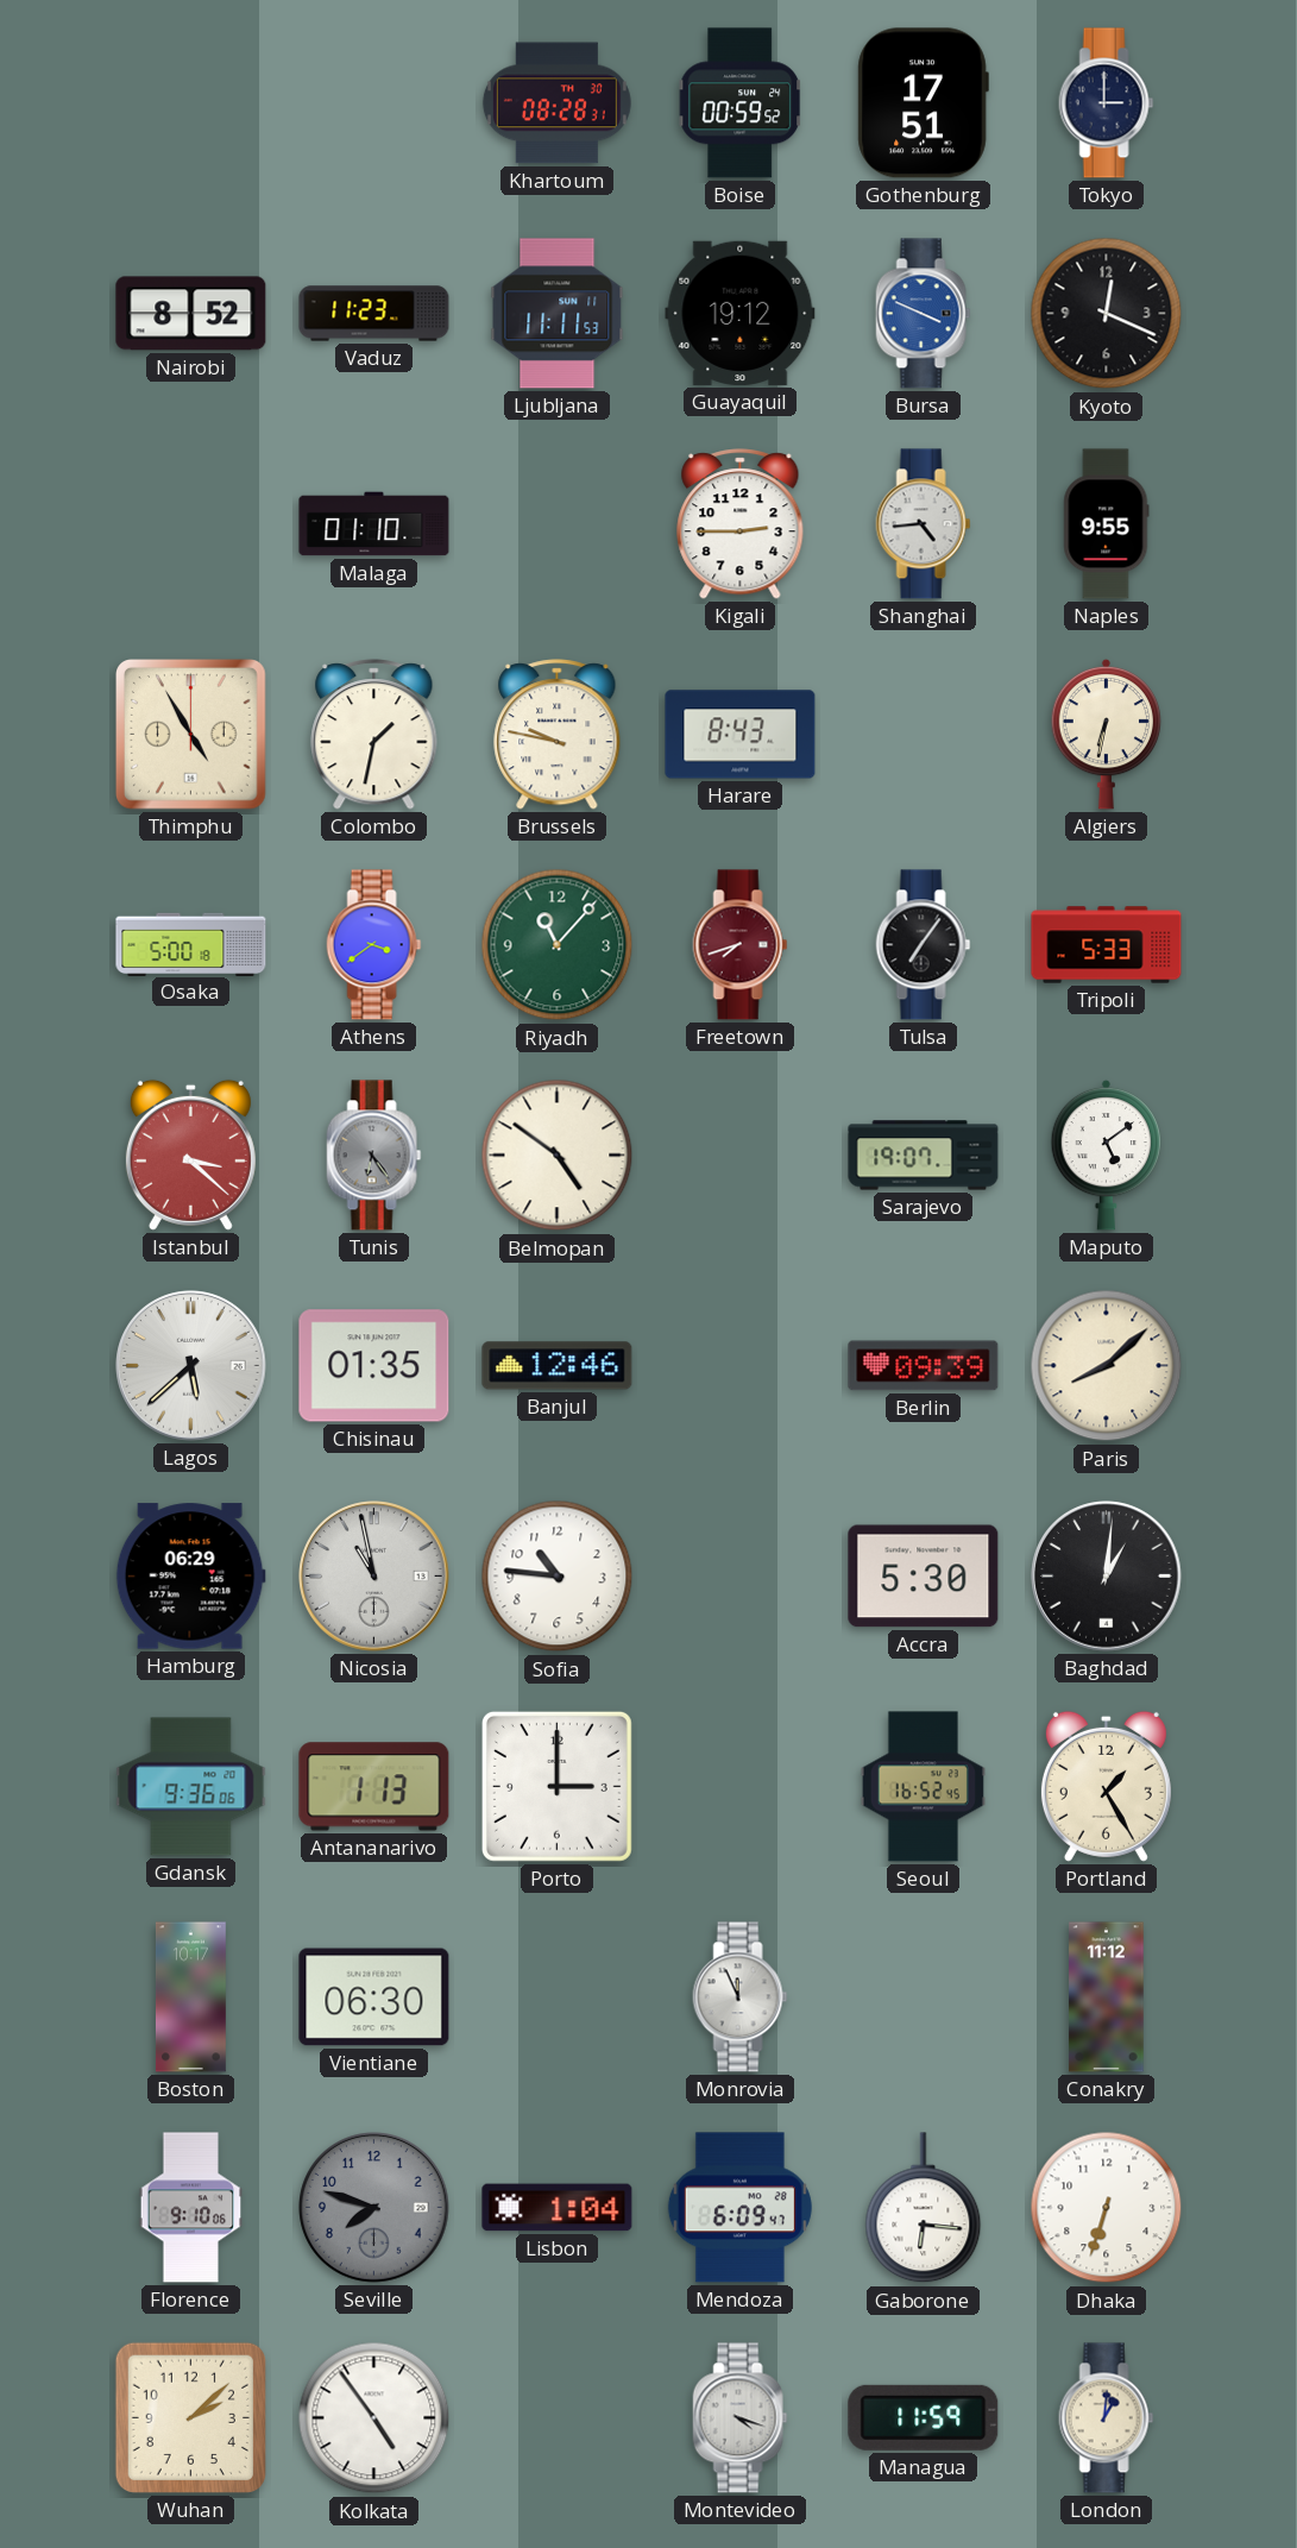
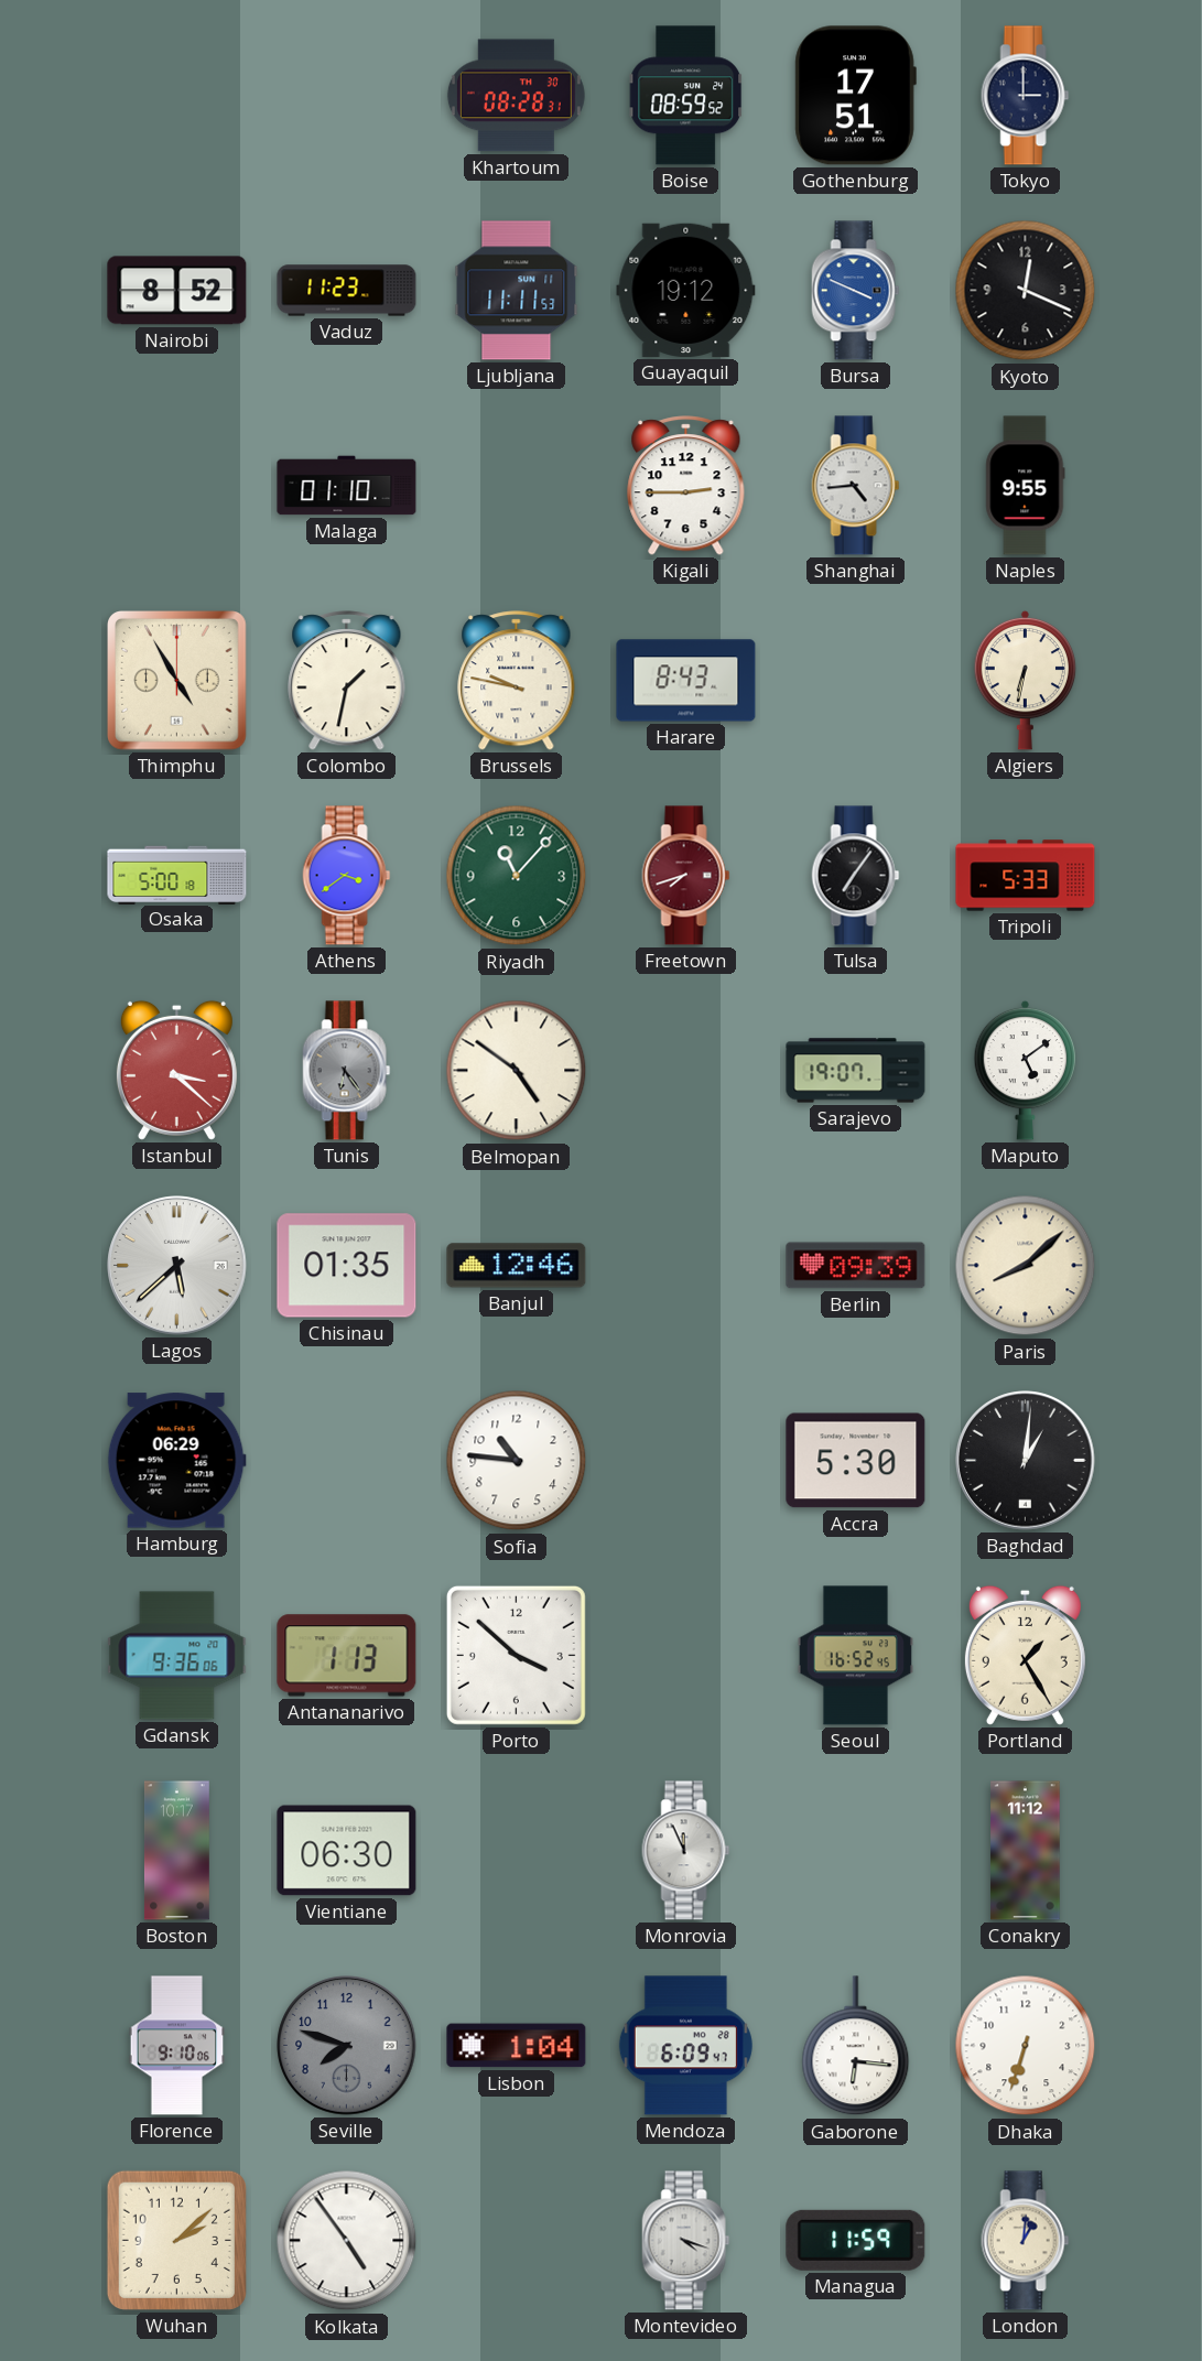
Boise: 00:59 -> 08:59
Nicosia: 10:58 -> none
Porto: 3:00 -> 3:52
